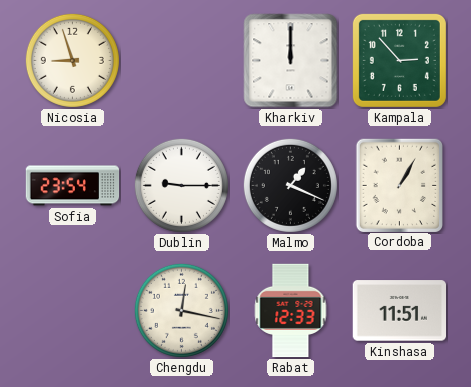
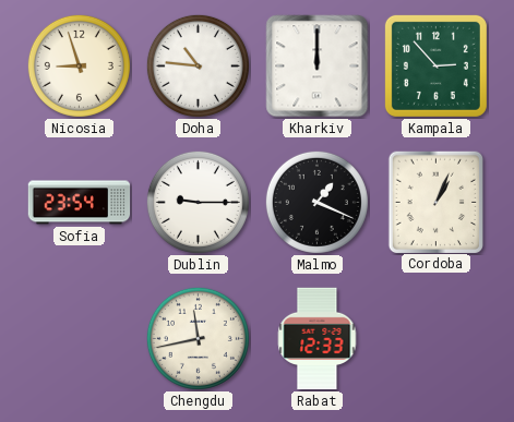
Doha: none -> 10:46
Cordoba: 1:05 -> 1:04
Chengdu: 12:17 -> 11:43
Kinshasa: 11:51 -> none
